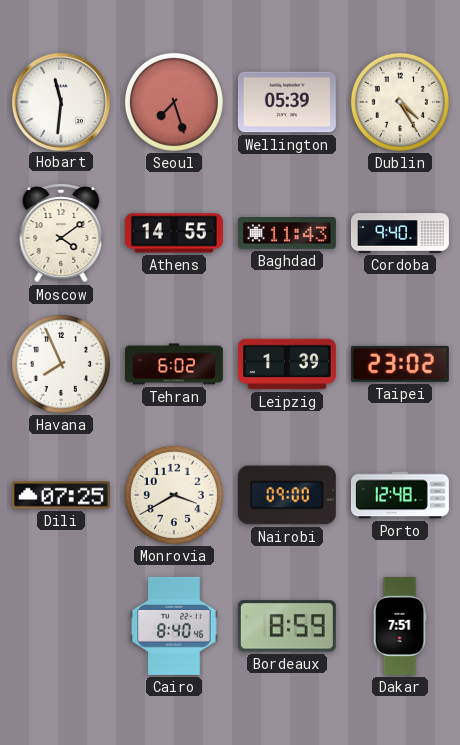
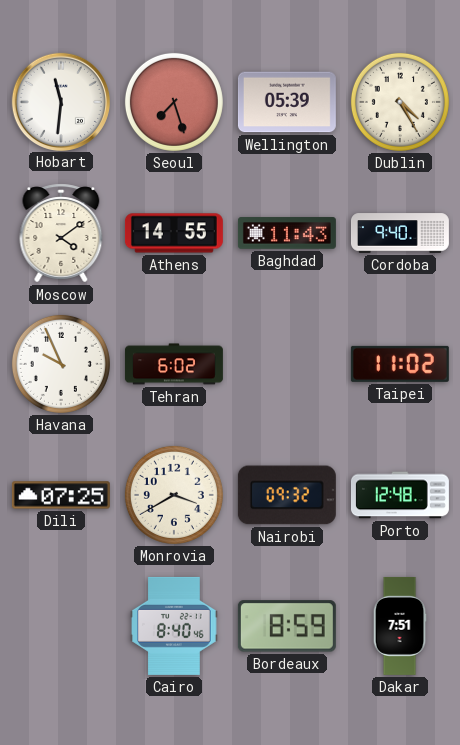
Havana: 7:56 -> 9:56
Leipzig: 1:39 -> none
Taipei: 23:02 -> 11:02
Nairobi: 09:00 -> 09:32
